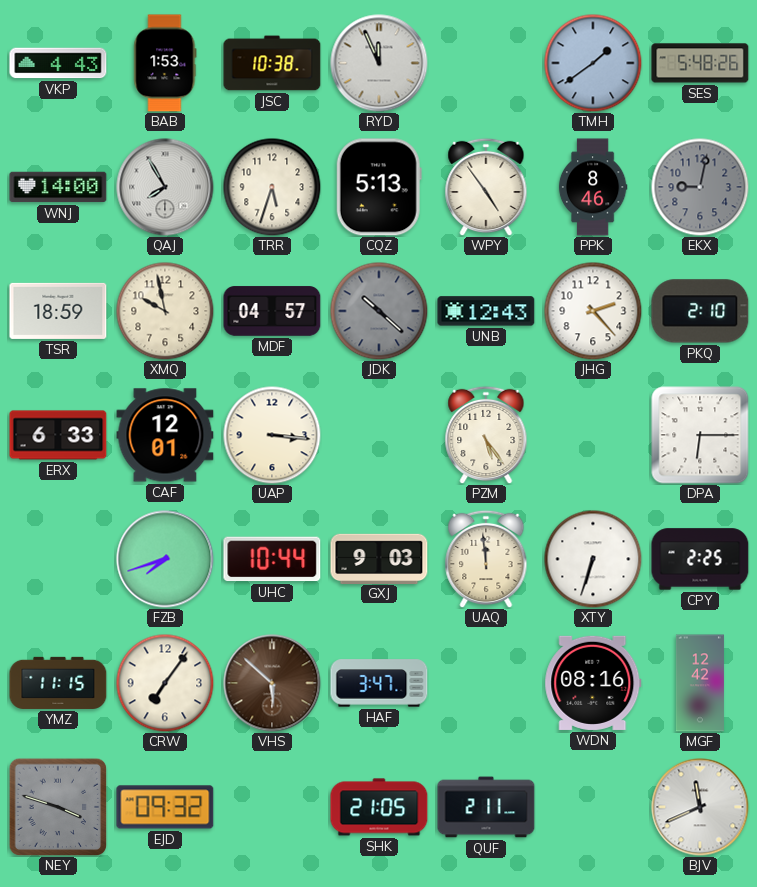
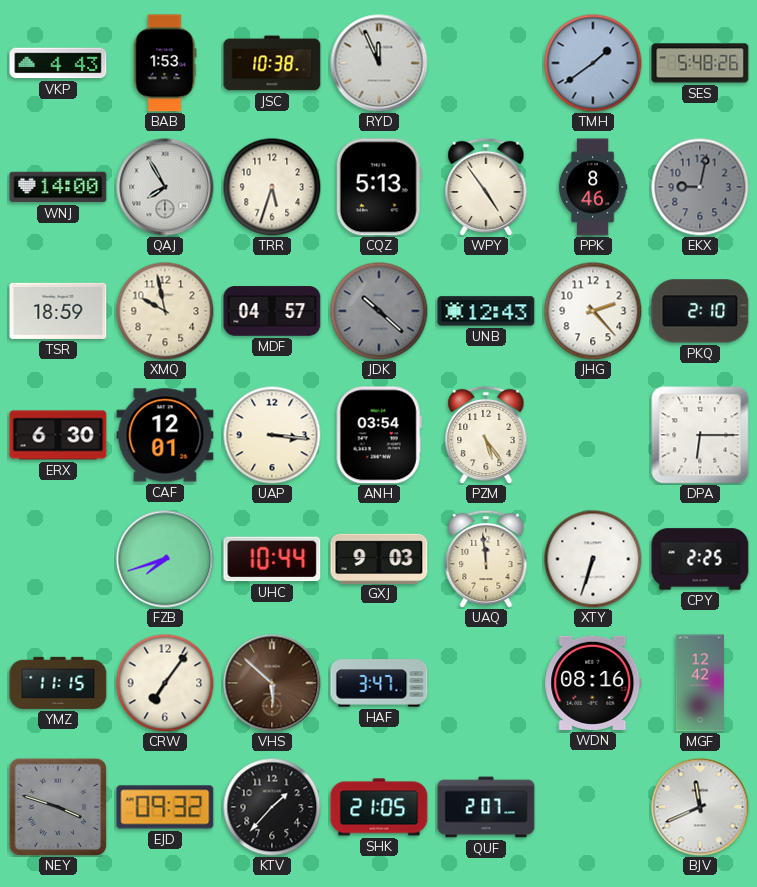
ERX: 6:33 -> 6:30
ANH: none -> 03:54
KTV: none -> 1:37
QUF: 2:11 -> 2:07
